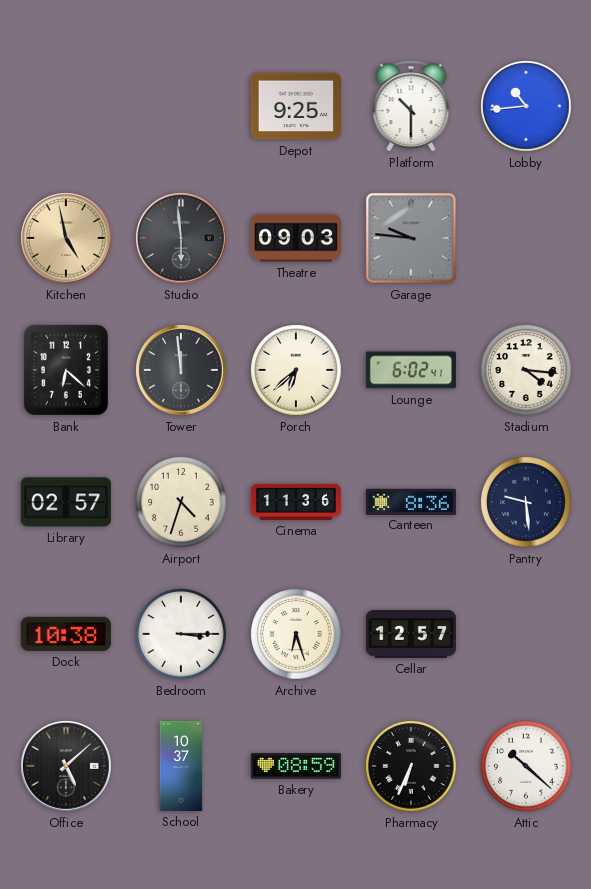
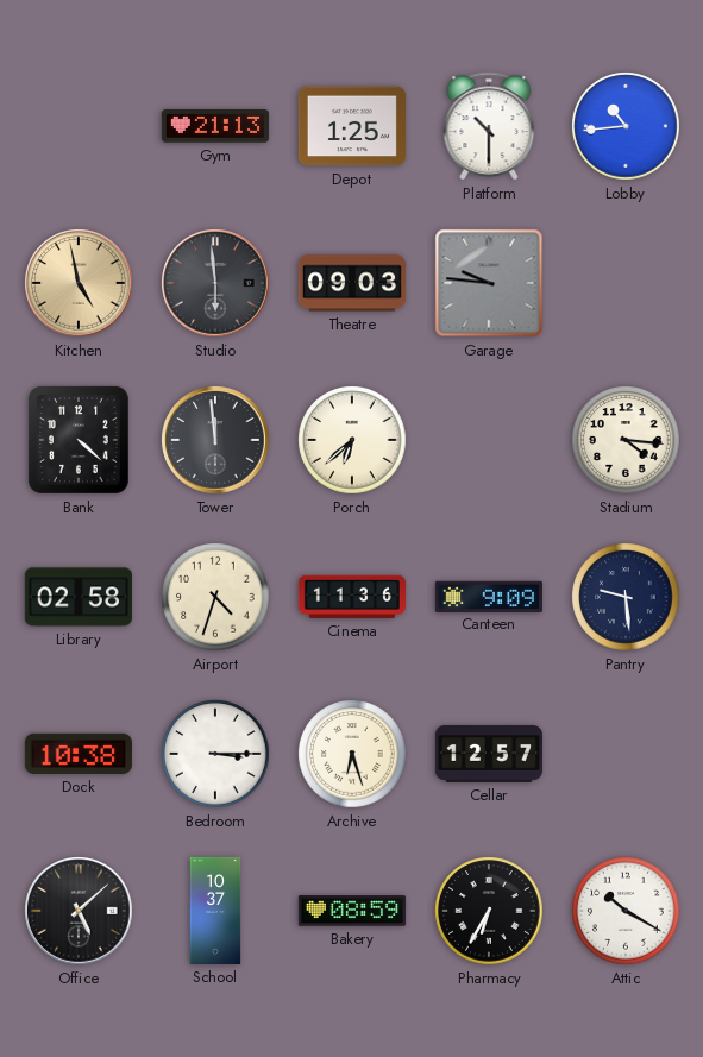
Gym: none -> 21:13
Depot: 9:25 -> 1:25
Bank: 6:22 -> 4:22
Lounge: 6:02 -> none
Library: 02:57 -> 02:58
Canteen: 8:36 -> 9:09
Pharmacy: 6:34 -> 6:35
Attic: 10:22 -> 10:20
